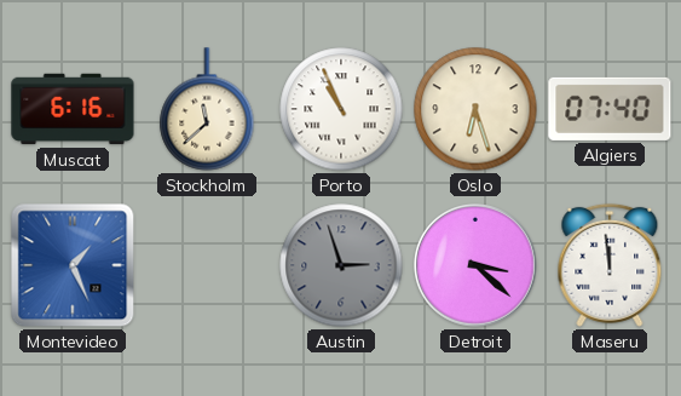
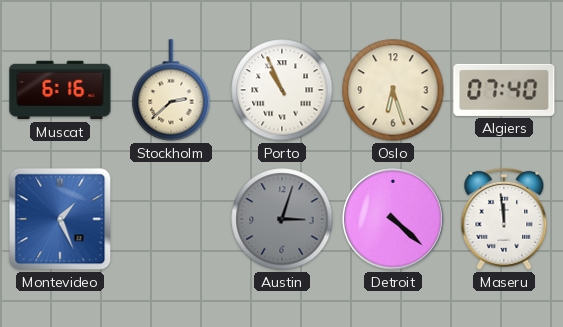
Stockholm: 11:38 -> 2:38
Austin: 2:57 -> 3:03
Detroit: 3:22 -> 4:22
